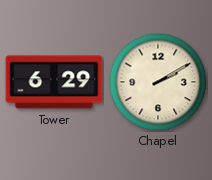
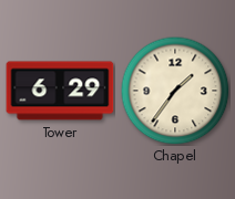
Chapel: 2:10 -> 1:36
